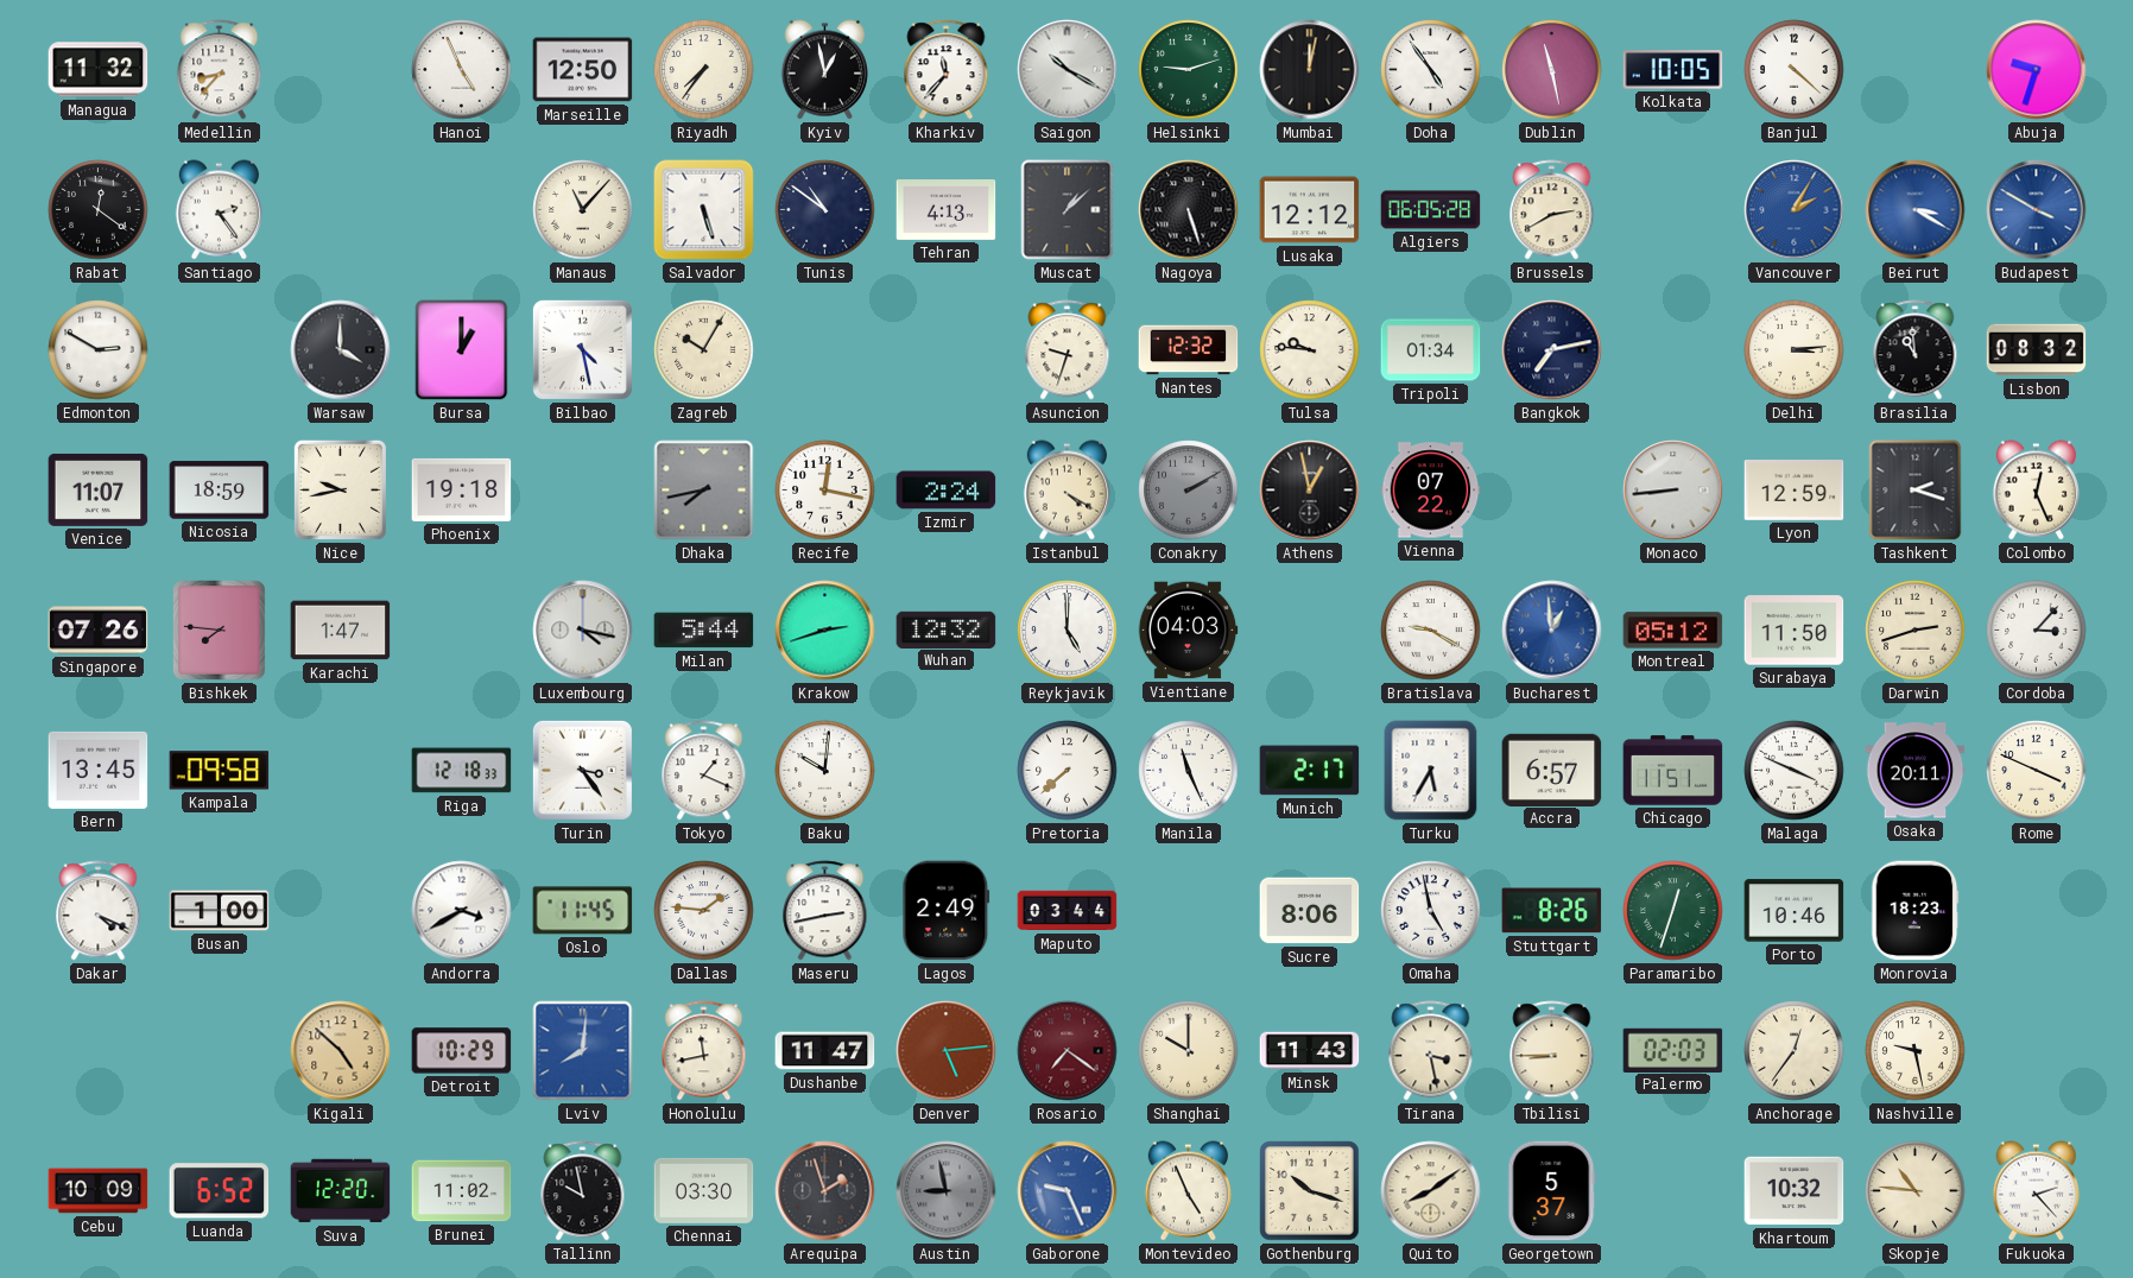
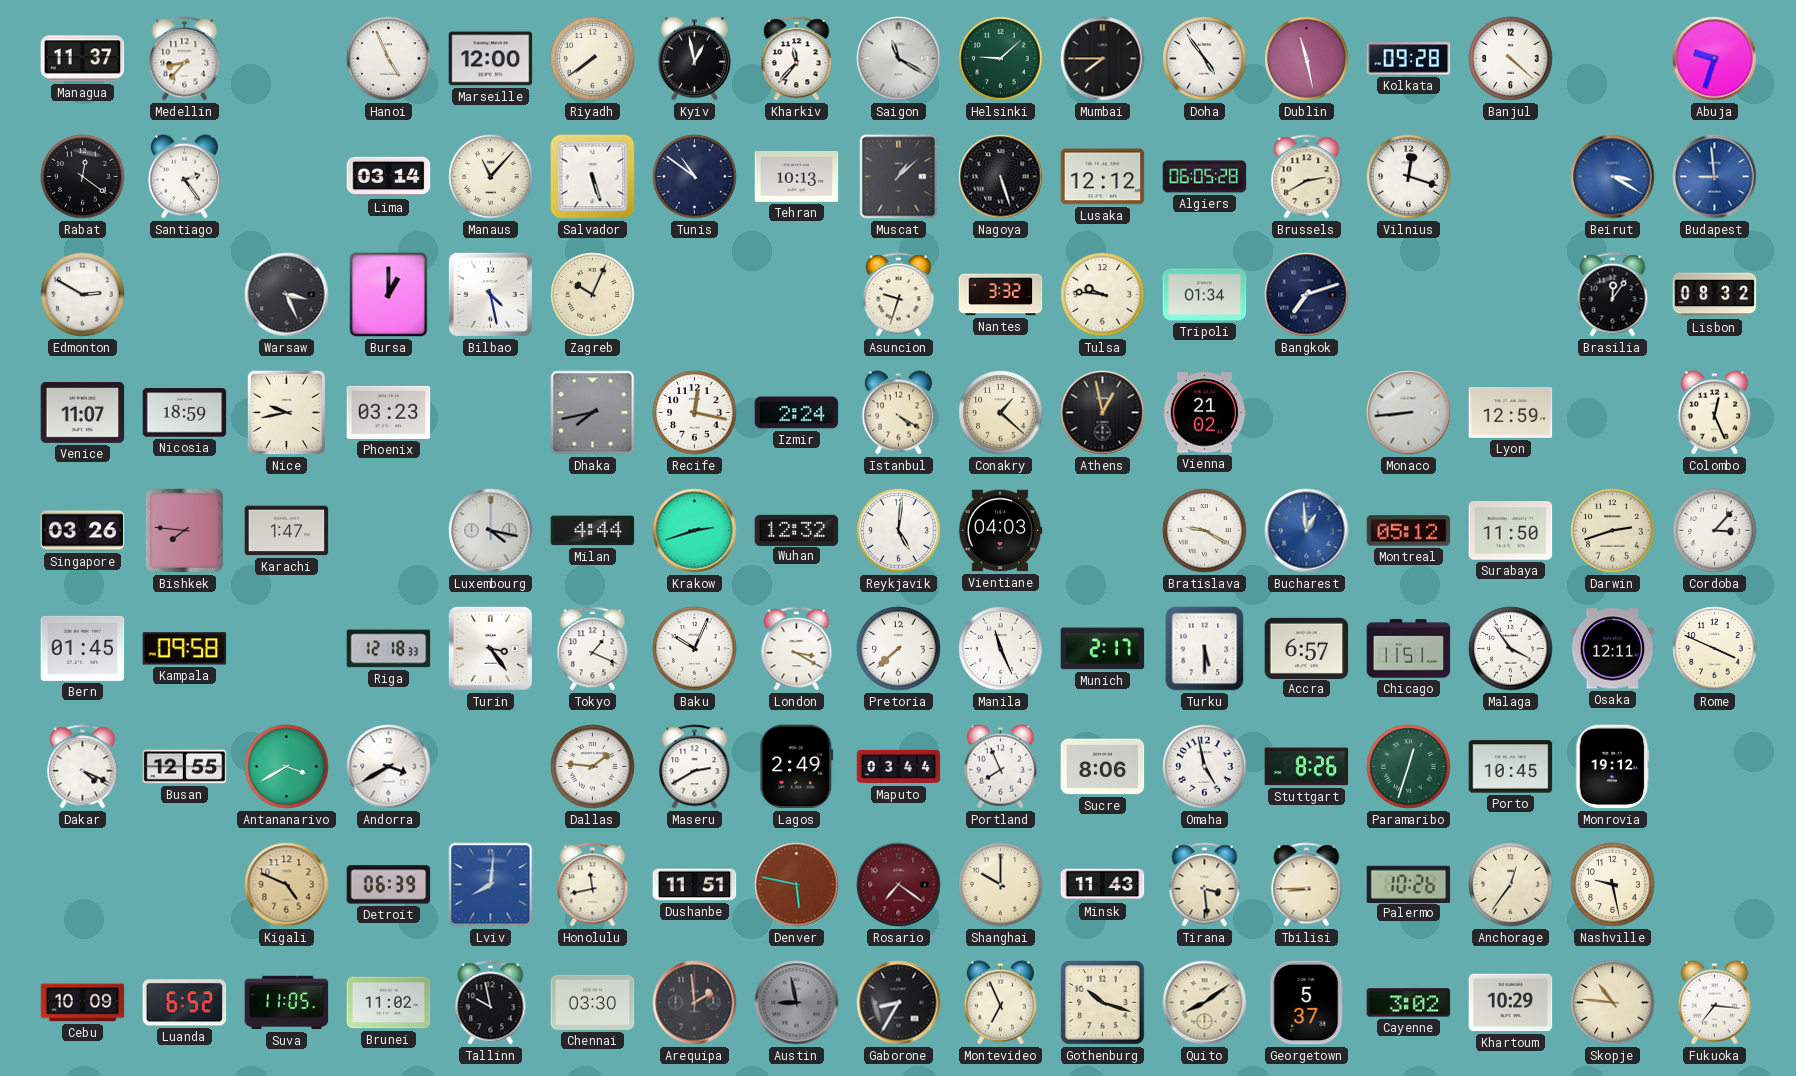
Managua: 11:32 -> 11:37
Marseille: 12:50 -> 12:00
Riyadh: 7:36 -> 7:39
Saigon: 10:20 -> 11:20
Helsinki: 9:12 -> 9:08
Mumbai: 12:02 -> 7:45
Kolkata: 10:05 -> 09:28
Lima: none -> 03:14
Tehran: 4:13 -> 10:13
Vilnius: none -> 12:18
Vancouver: 2:05 -> none
Budapest: 3:50 -> 8:59
Warsaw: 4:00 -> 3:26
Zagreb: 10:05 -> 10:04
Nantes: 12:32 -> 3:32
Bangkok: 7:13 -> 7:12
Delhi: 3:14 -> none
Brasilia: 10:59 -> 12:06
Phoenix: 19:18 -> 03:23
Conakry: 2:10 -> 1:22
Conakry dial: grey -> cream
Vienna: 07:22 -> 21:02
Tashkent: 2:18 -> none
Singapore: 07:26 -> 03:26
Milan: 5:44 -> 4:44
Reykjavik: 5:00 -> 5:01
Bern: 13:45 -> 01:45
Baku: 10:01 -> 10:04
London: none -> 3:20
Turku: 5:35 -> 5:30
Malaga: 3:49 -> 3:54
Osaka: 20:11 -> 12:11
Busan: 1:00 -> 12:55
Antananarivo: none -> 3:40
Oslo: 11:45 -> none
Maseru: 2:43 -> 2:40
Portland: none -> 7:56
Porto: 10:46 -> 10:45
Monrovia: 18:23 -> 19:12
Kigali: 4:52 -> 4:49
Detroit: 10:29 -> 06:39
Dushanbe: 11:47 -> 11:51
Denver: 5:14 -> 5:47
Tirana: 3:28 -> 3:29
Palermo: 02:03 -> 10:26
Suva: 12:20 -> 11:05
Arequipa: 1:57 -> 1:59
Gaborone: 9:26 -> 8:35
Gaborone dial: blue -> black
Montevideo: 4:56 -> 6:56
Cayenne: none -> 3:02
Khartoum: 10:32 -> 10:29
Fukuoka: 2:23 -> 7:16
